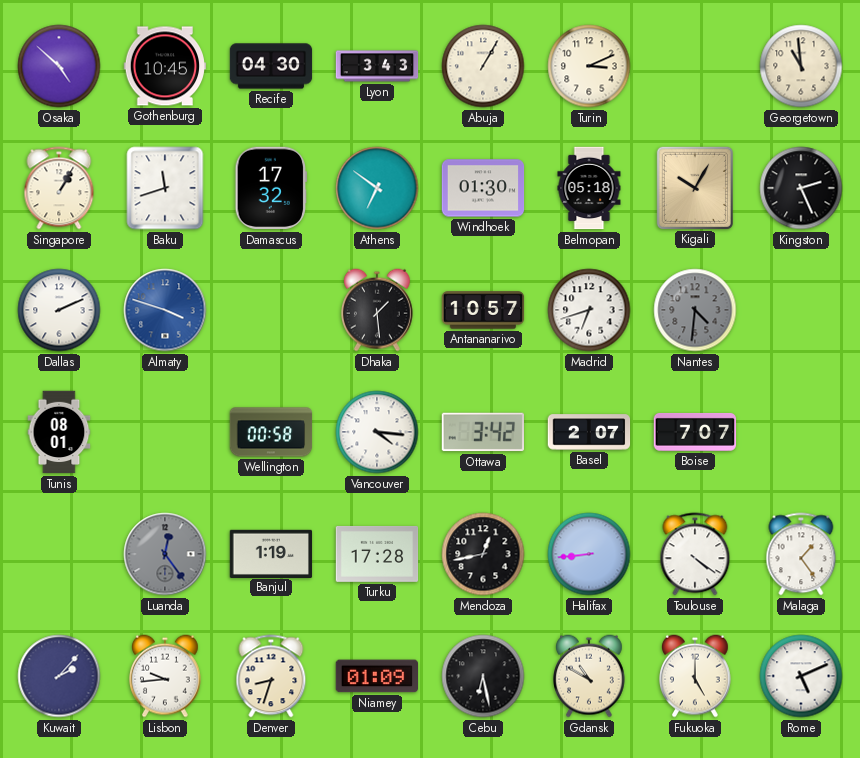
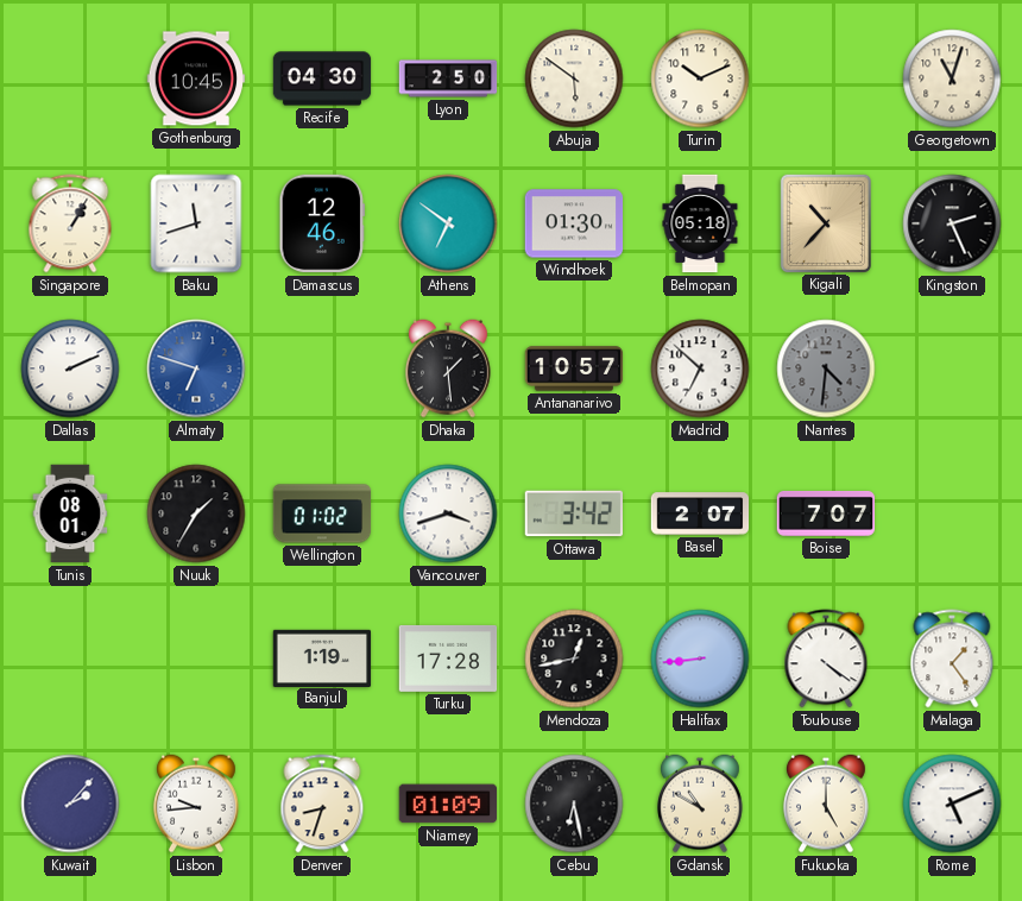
Osaka: 4:52 -> none
Lyon: 3:43 -> 2:50
Abuja: 1:05 -> 5:51
Turin: 3:11 -> 10:11
Georgetown: 10:59 -> 11:03
Damascus: 17:32 -> 12:46
Kigali: 10:05 -> 10:37
Almaty: 3:48 -> 6:48
Madrid: 6:42 -> 6:52
Nuuk: none -> 1:35
Wellington: 00:58 -> 01:02
Vancouver: 4:16 -> 3:42
Luanda: 12:24 -> none
